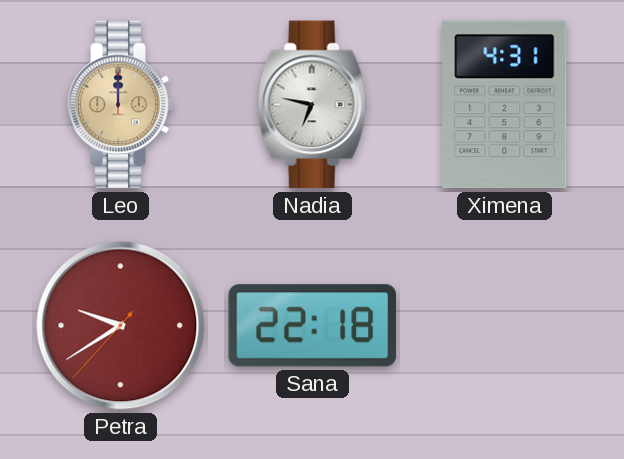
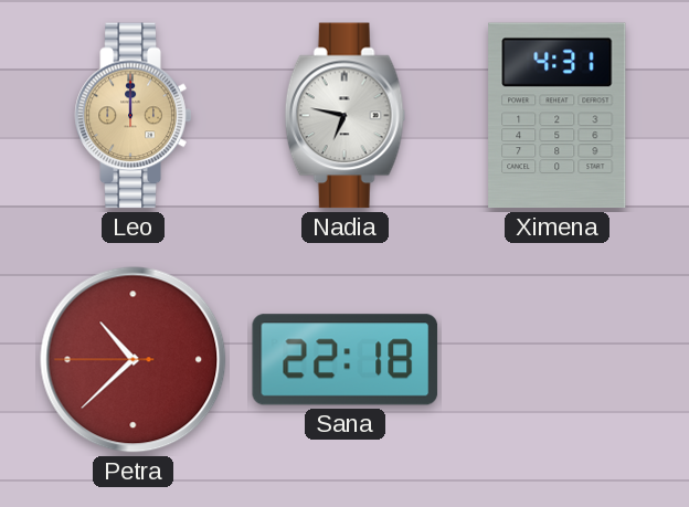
Petra: 9:39 -> 10:37
